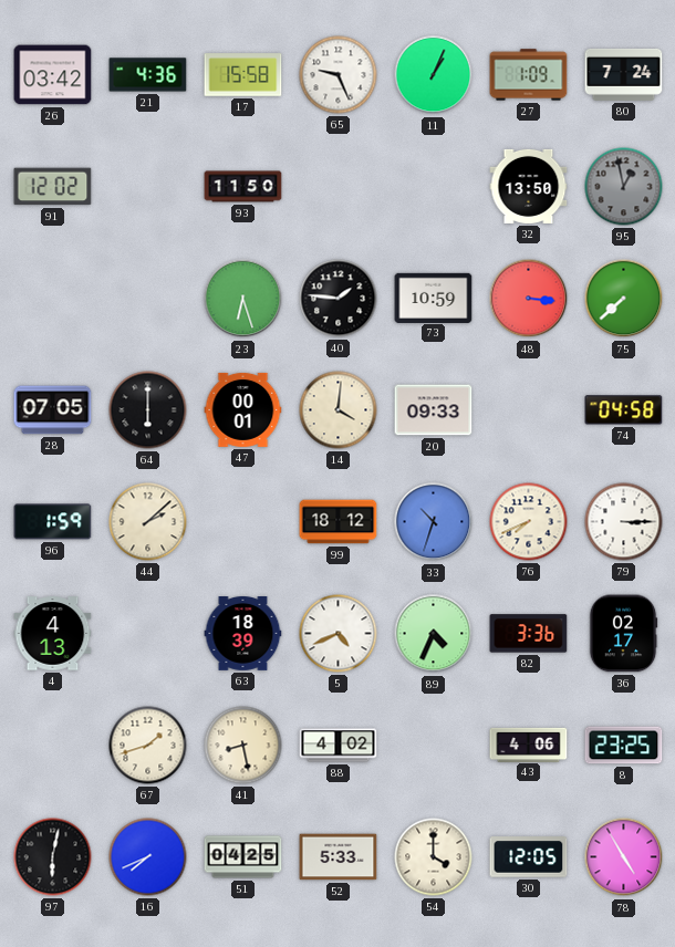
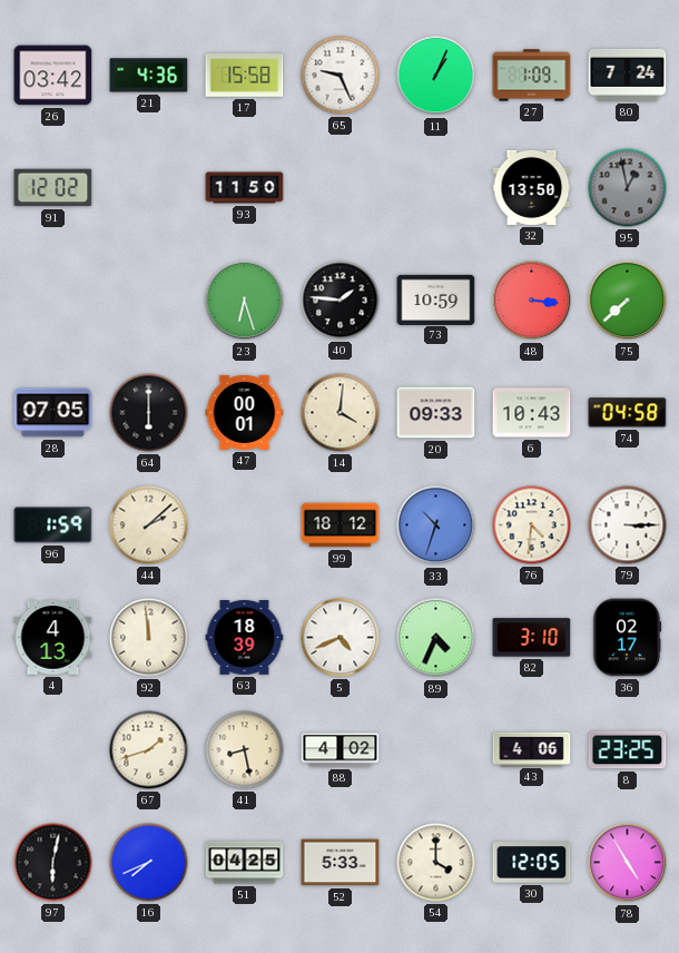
6: none -> 10:43
76: 7:41 -> 4:31
92: none -> 11:59
82: 3:36 -> 3:10
